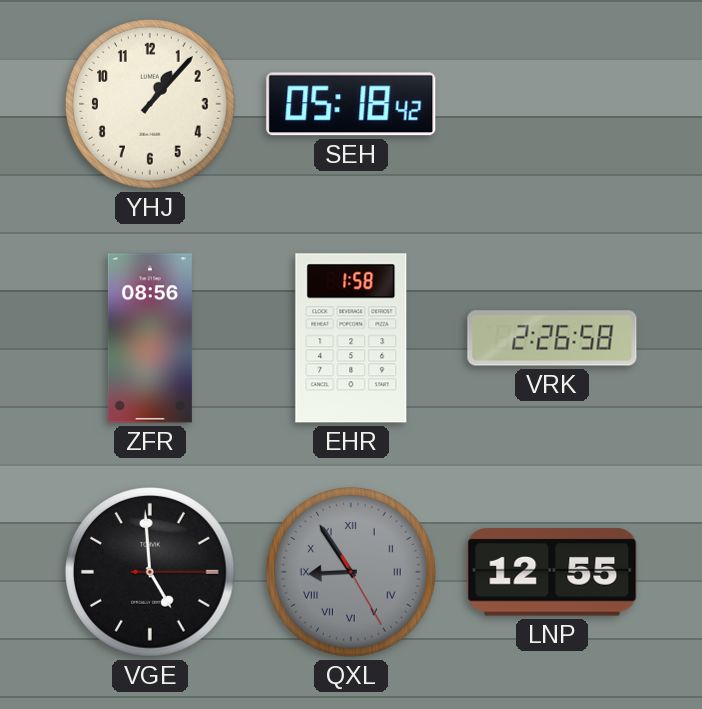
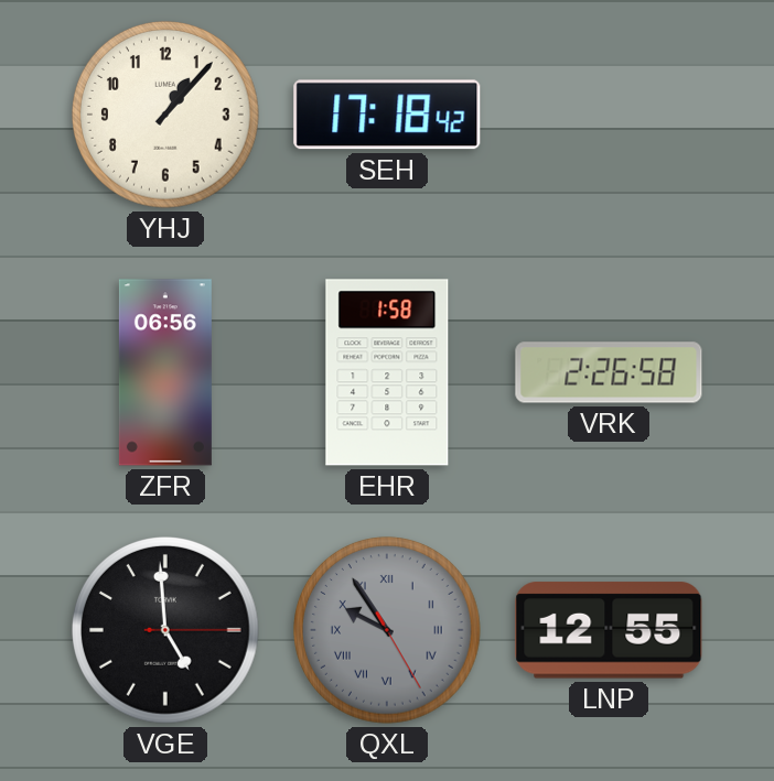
SEH: 05:18 -> 17:18
ZFR: 08:56 -> 06:56
QXL: 8:54 -> 9:54
